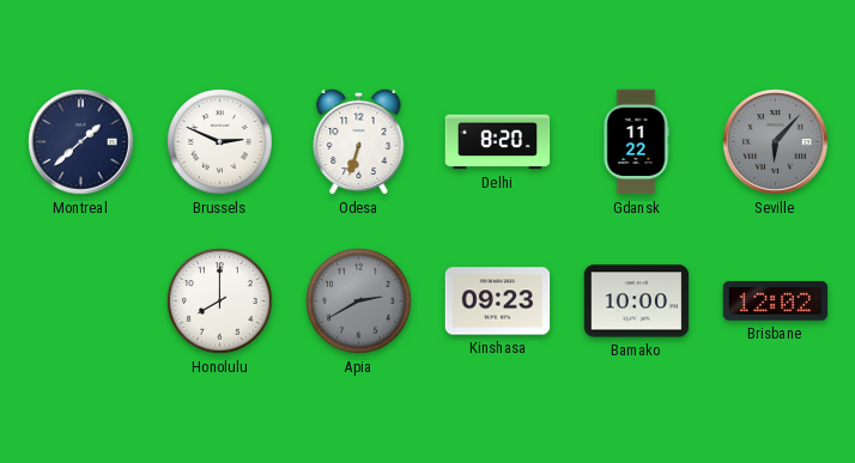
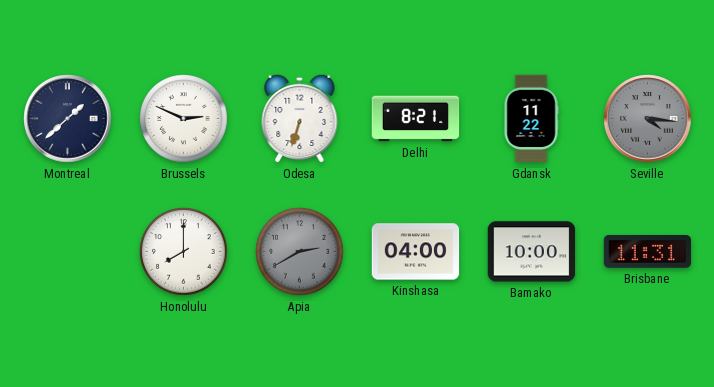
Delhi: 8:20 -> 8:21
Seville: 6:07 -> 4:16
Kinshasa: 09:23 -> 04:00
Brisbane: 12:02 -> 11:31
